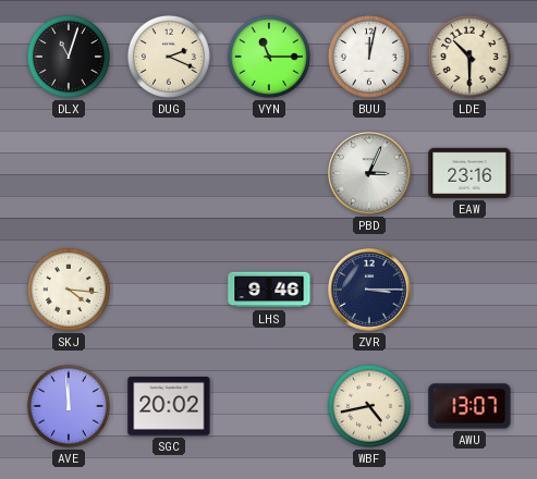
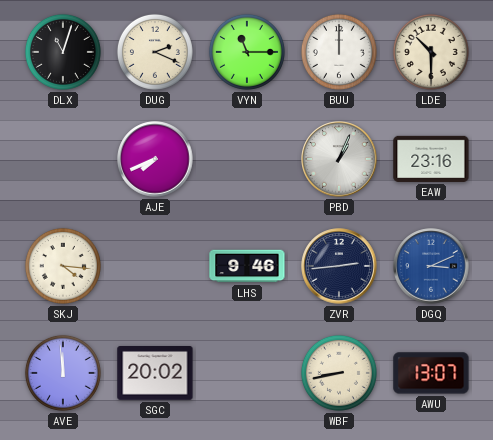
BUU: 12:02 -> 12:00
AJE: none -> 7:41
PBD: 3:04 -> 1:04
ZVR: 3:15 -> 2:44
DGQ: none -> 3:11
WBF: 4:43 -> 8:43
